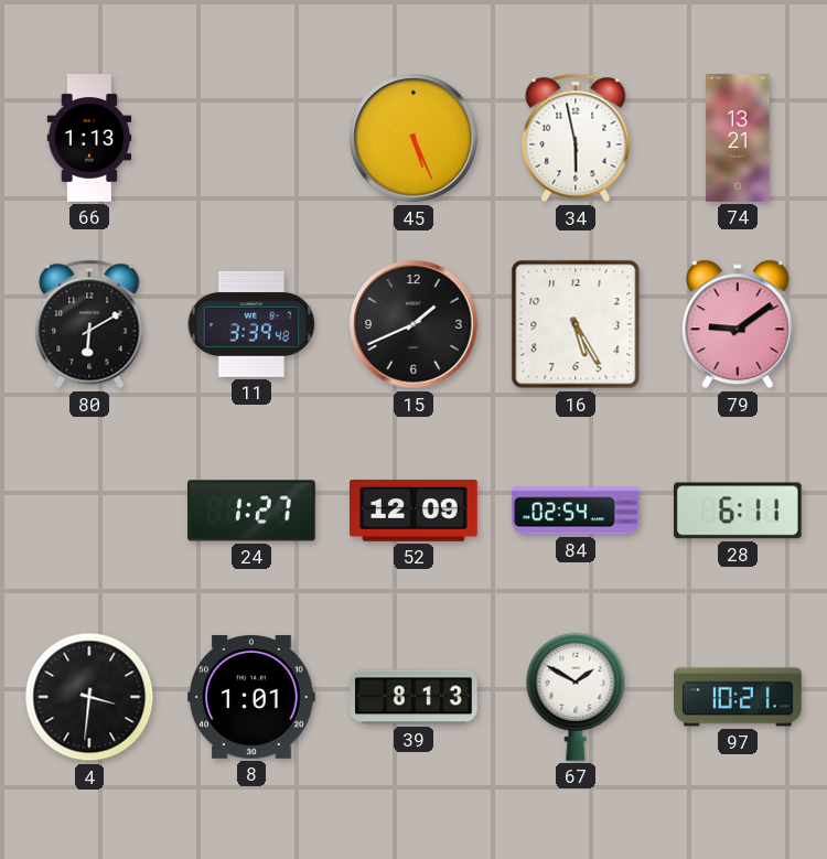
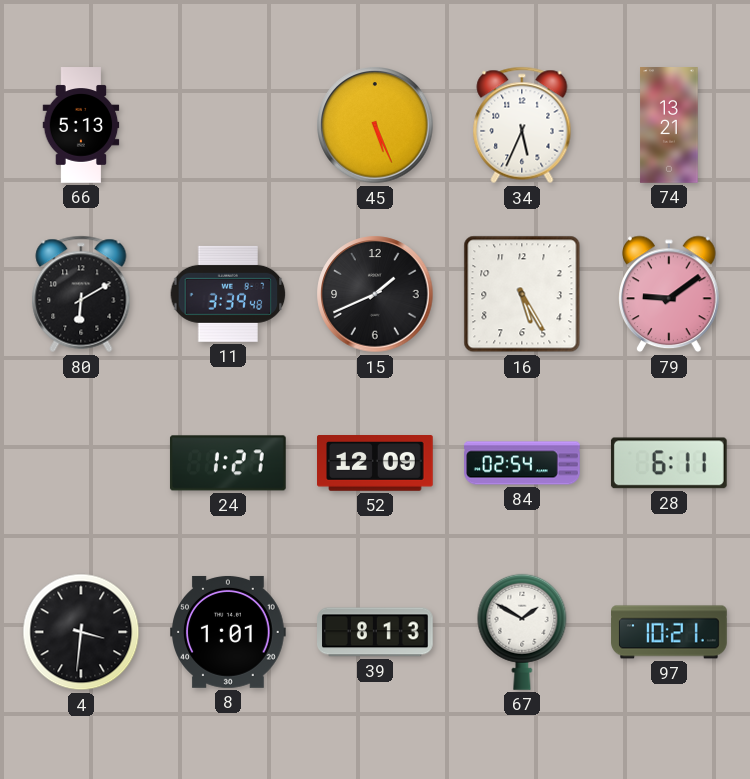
66: 1:13 -> 5:13
34: 5:58 -> 5:34
